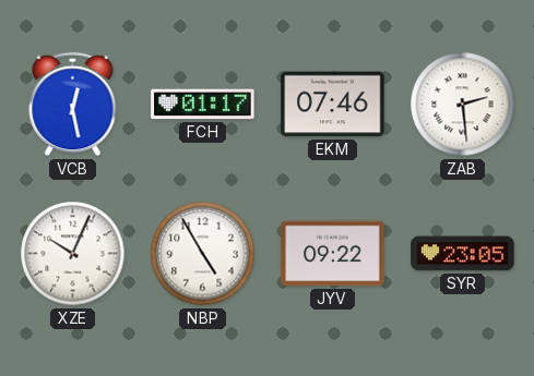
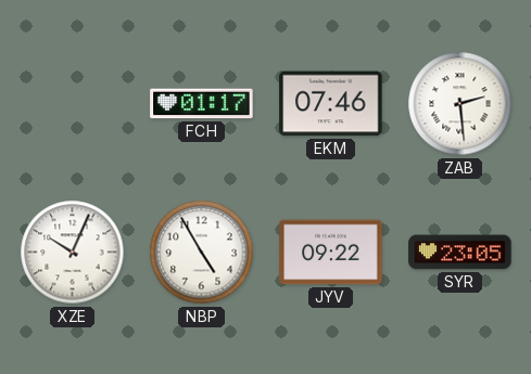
VCB: 12:28 -> none
